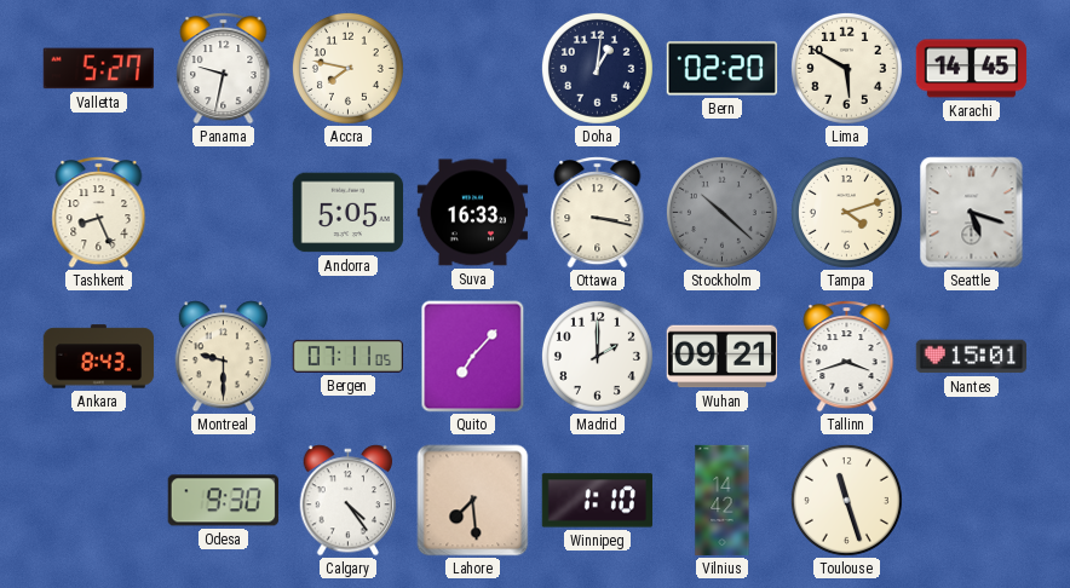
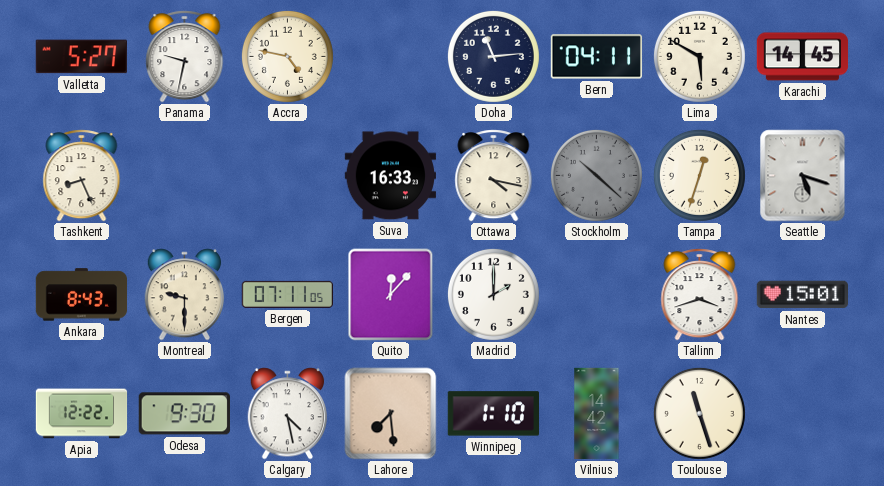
Accra: 7:47 -> 4:47
Doha: 1:01 -> 11:14
Bern: 02:20 -> 04:11
Andorra: 5:05 -> none
Ottawa: 3:17 -> 4:17
Tampa: 4:12 -> 12:33
Quito: 7:07 -> 12:07
Wuhan: 09:21 -> none
Apia: none -> 12:22
Calgary: 4:24 -> 4:28
